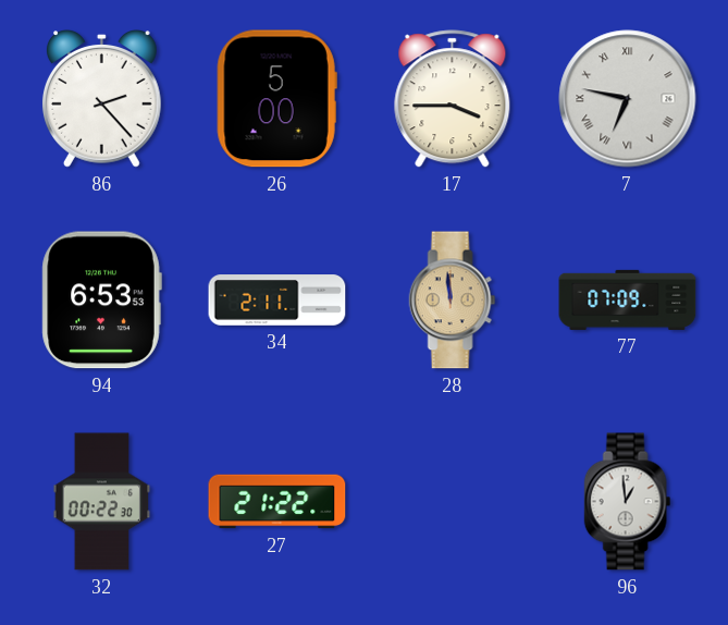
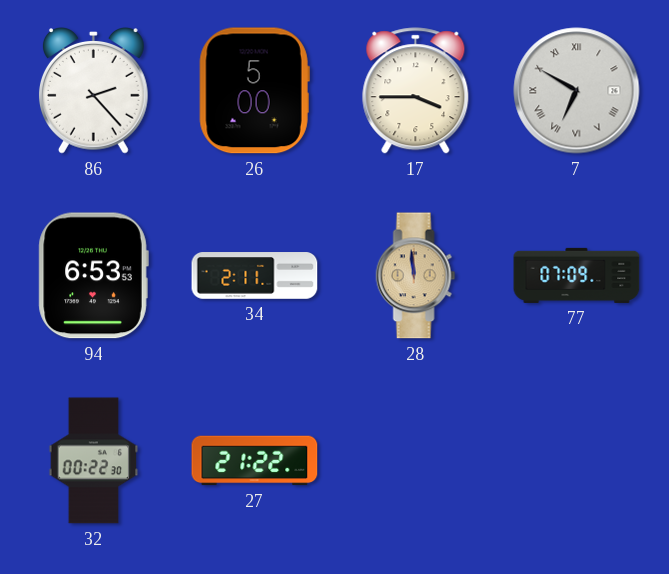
7: 6:47 -> 6:50
96: 12:59 -> none
